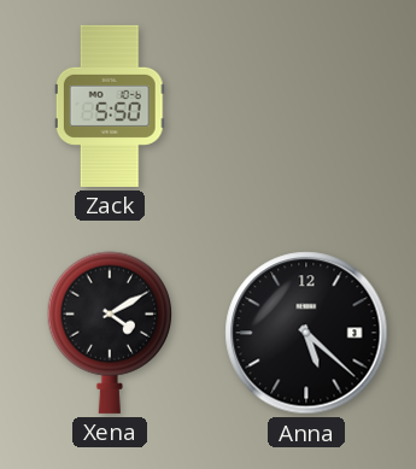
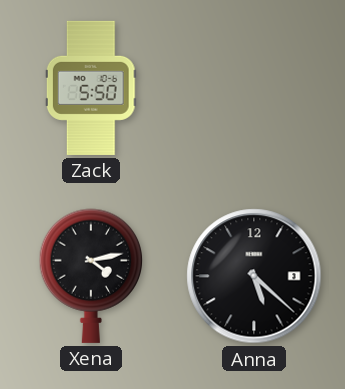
Xena: 4:10 -> 4:13
